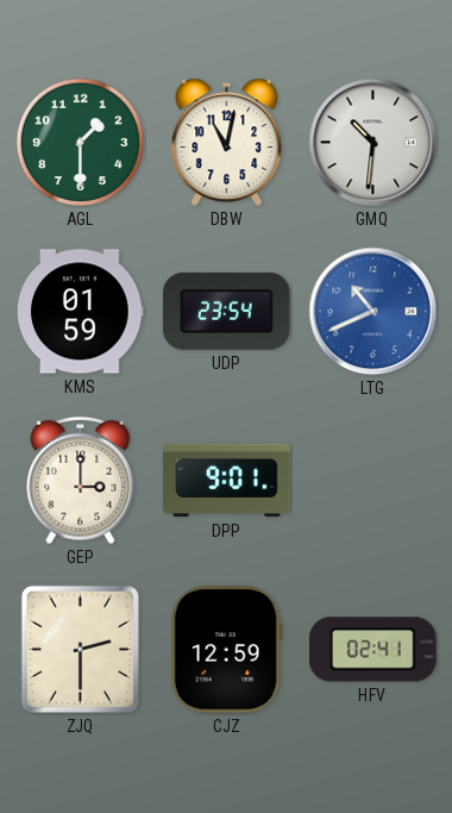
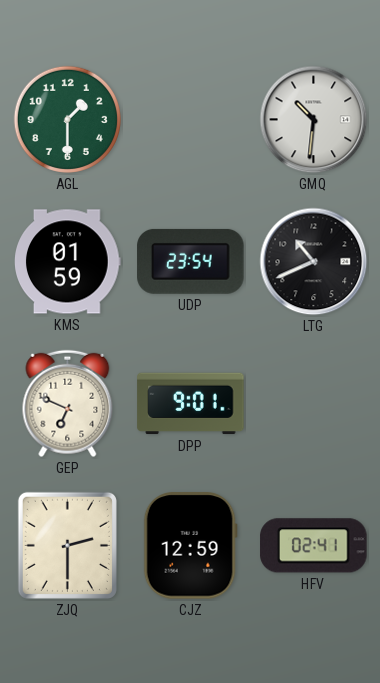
DBW: 11:02 -> none
LTG dial: blue -> black
GEP: 3:00 -> 6:49
